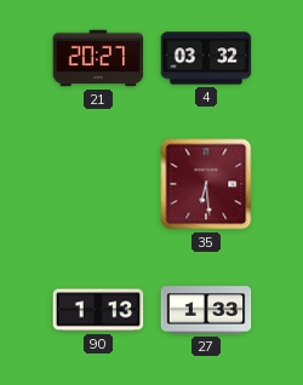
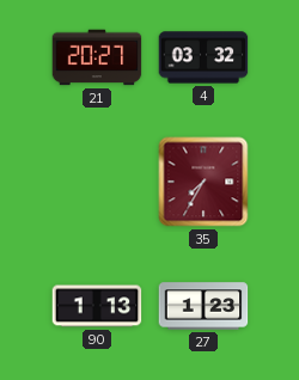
35: 6:29 -> 7:35
27: 1:33 -> 1:23
